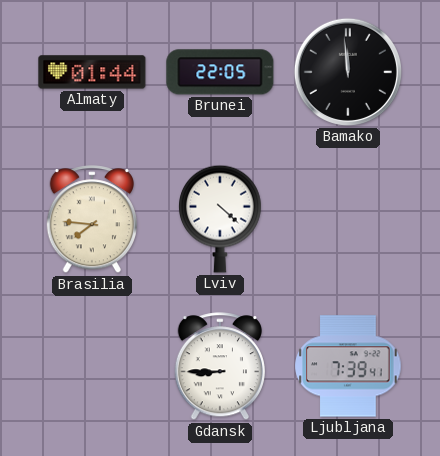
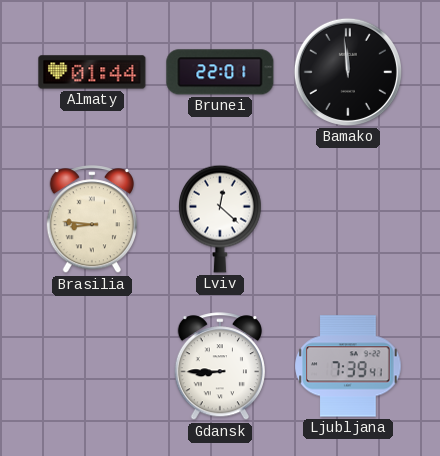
Brunei: 22:05 -> 22:01
Brasilia: 7:46 -> 8:46
Lviv: 4:22 -> 12:22
